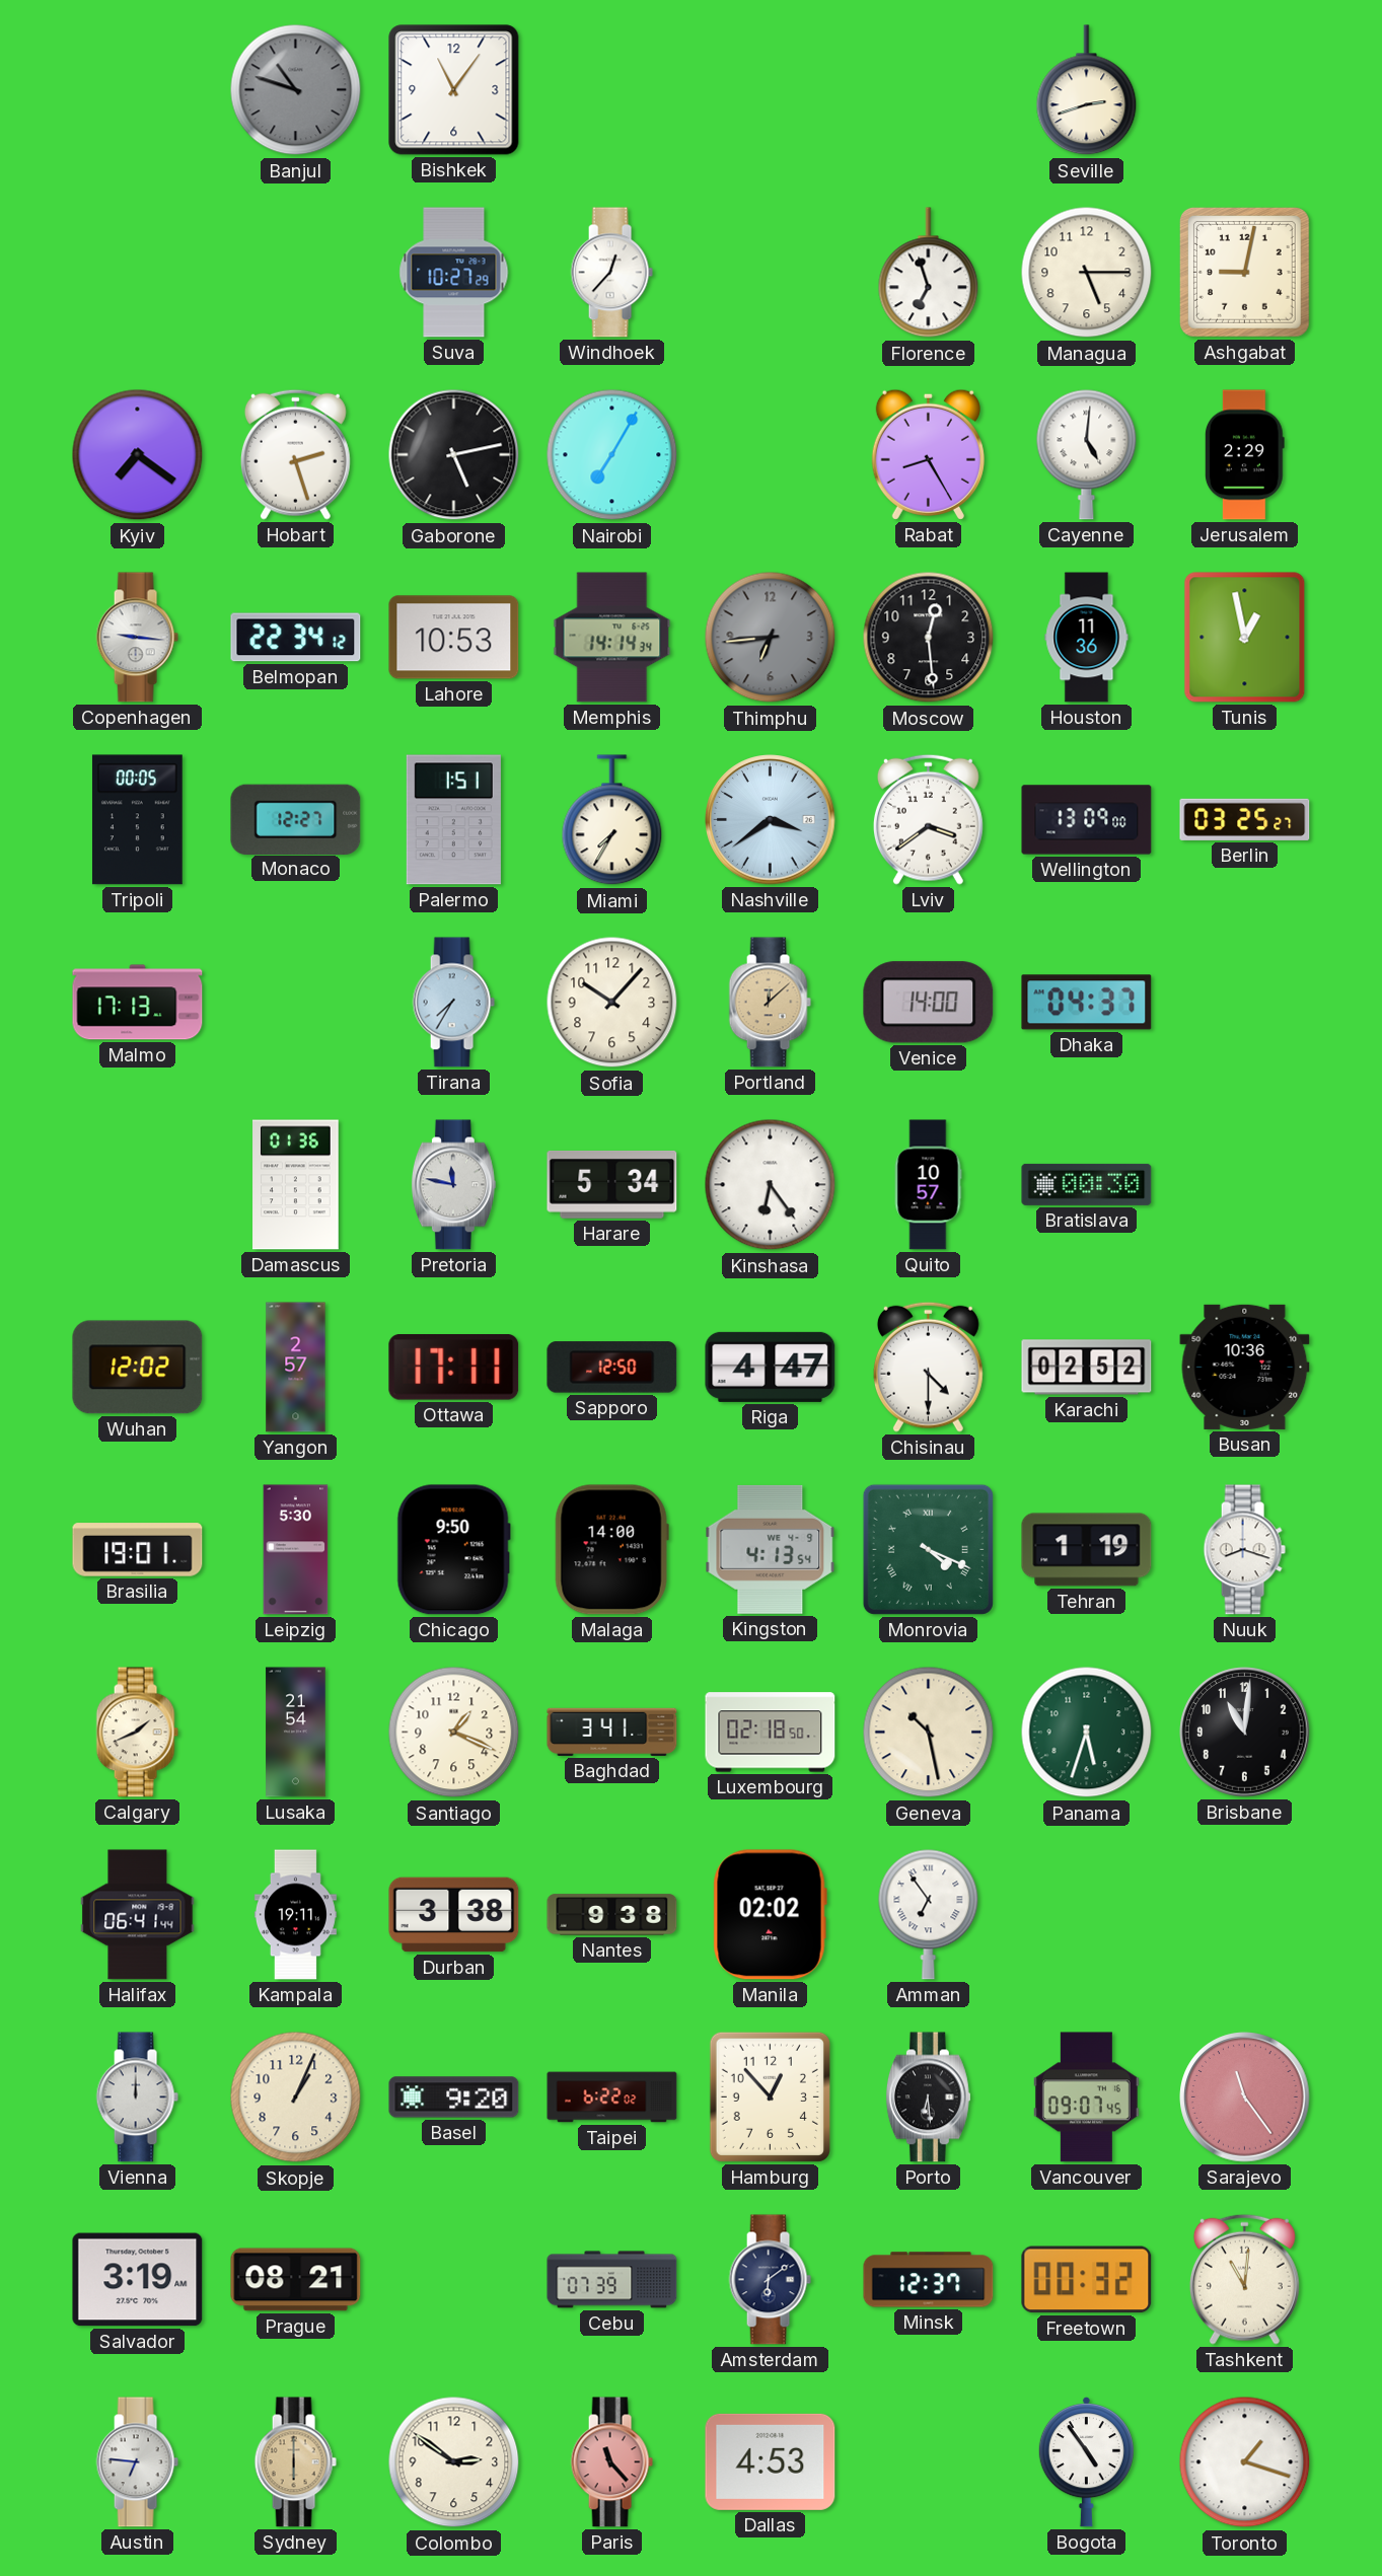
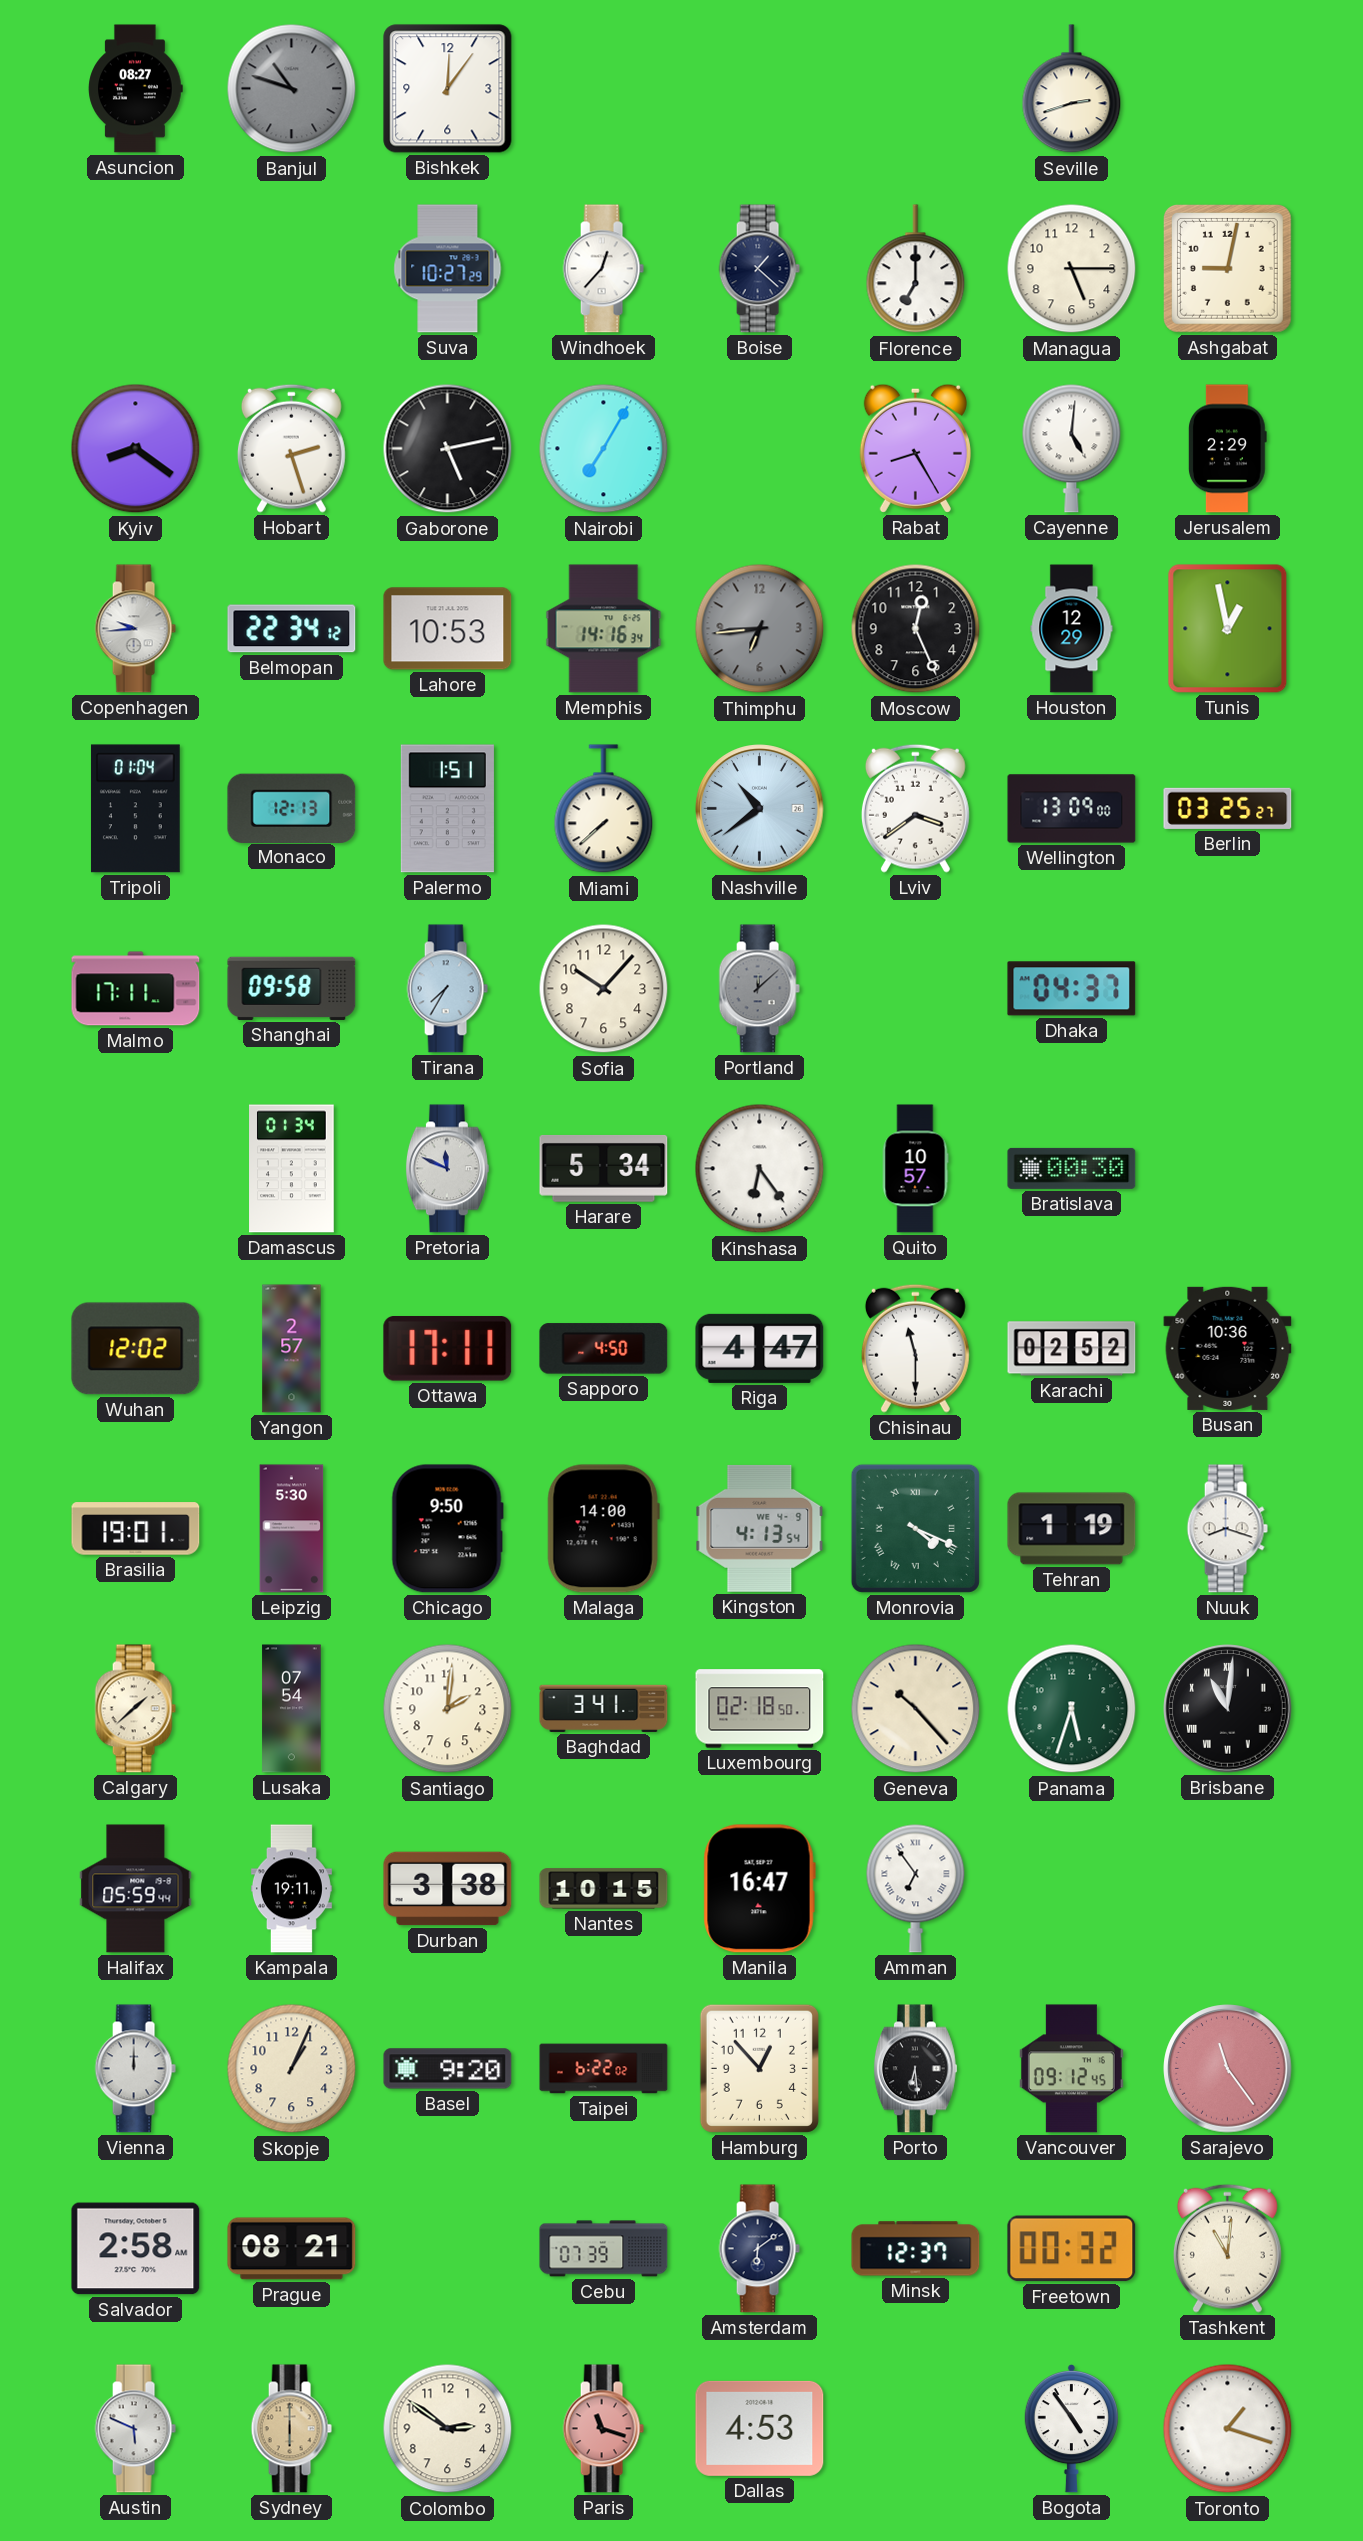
Asuncion: none -> 08:27
Bishkek: 11:06 -> 12:06
Boise: none -> 1:22
Florence: 6:57 -> 7:00
Kyiv: 7:21 -> 8:21
Copenhagen: 9:16 -> 9:44
Memphis: 14:14 -> 14:16
Moscow: 12:29 -> 12:26
Houston: 11:36 -> 12:29
Tripoli: 00:05 -> 01:04
Monaco: 12:27 -> 12:13
Miami: 7:35 -> 7:38
Nashville: 3:39 -> 10:39
Malmo: 17:13 -> 17:11
Shanghai: none -> 09:58
Portland dial: champagne -> grey
Venice: 14:00 -> none
Damascus: 01:36 -> 01:34
Pretoria: 11:47 -> 11:49
Sapporo: 12:50 -> 4:50
Chisinau: 4:30 -> 11:30
Calgary: 1:41 -> 1:38
Lusaka: 21:54 -> 07:54
Santiago: 1:19 -> 2:01
Geneva: 10:28 -> 10:23
Brisbane numerals: Arabic -> Roman
Halifax: 06:41 -> 05:59
Nantes: 9:38 -> 10:15
Manila: 02:02 -> 16:47
Vancouver: 09:07 -> 09:12
Salvador: 3:19 -> 2:58
Austin: 6:46 -> 5:49
Paris: 11:23 -> 11:18
